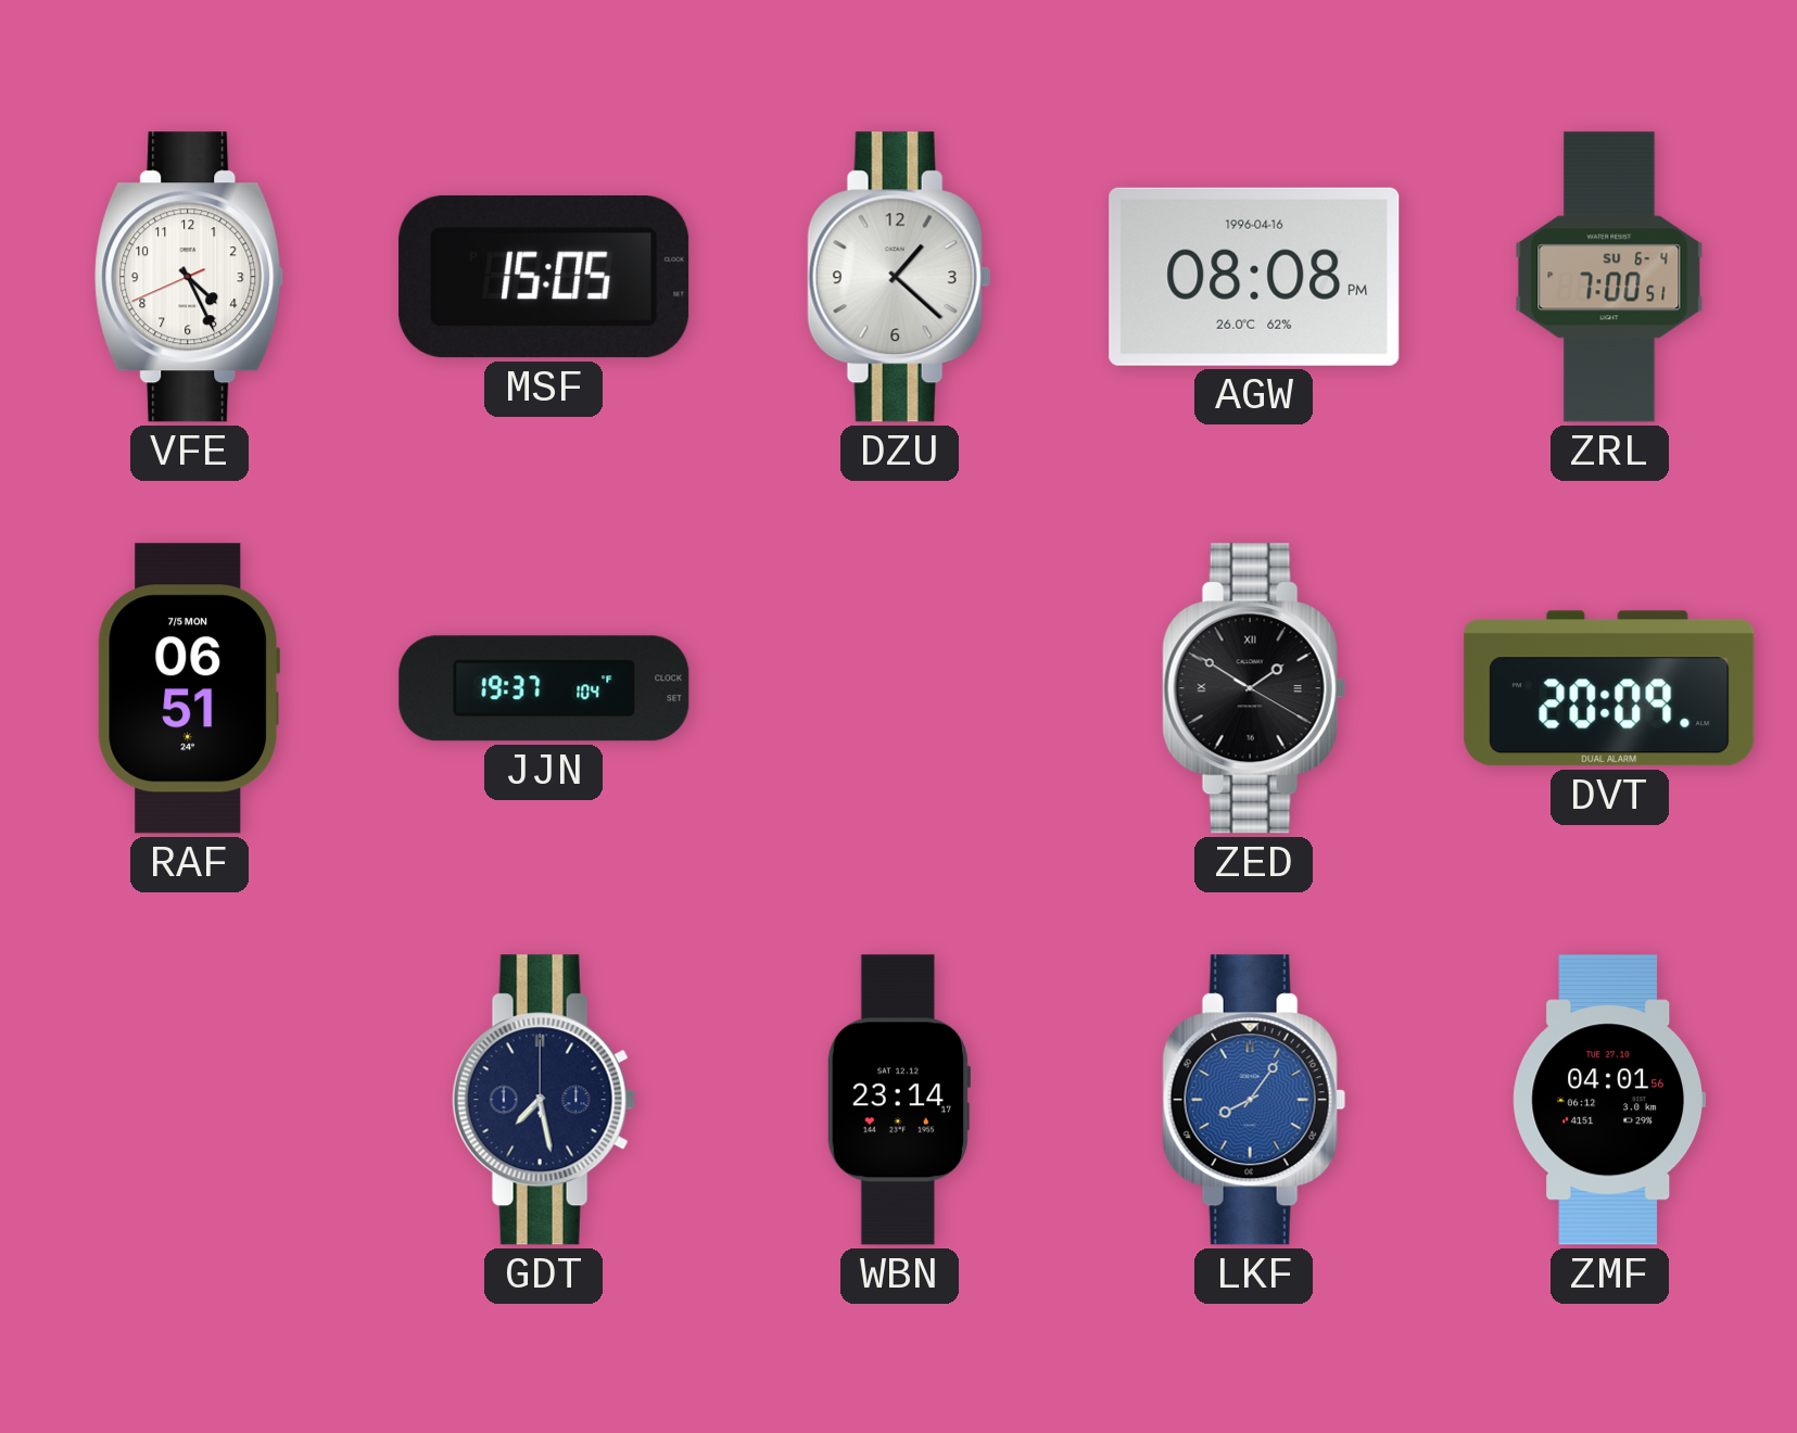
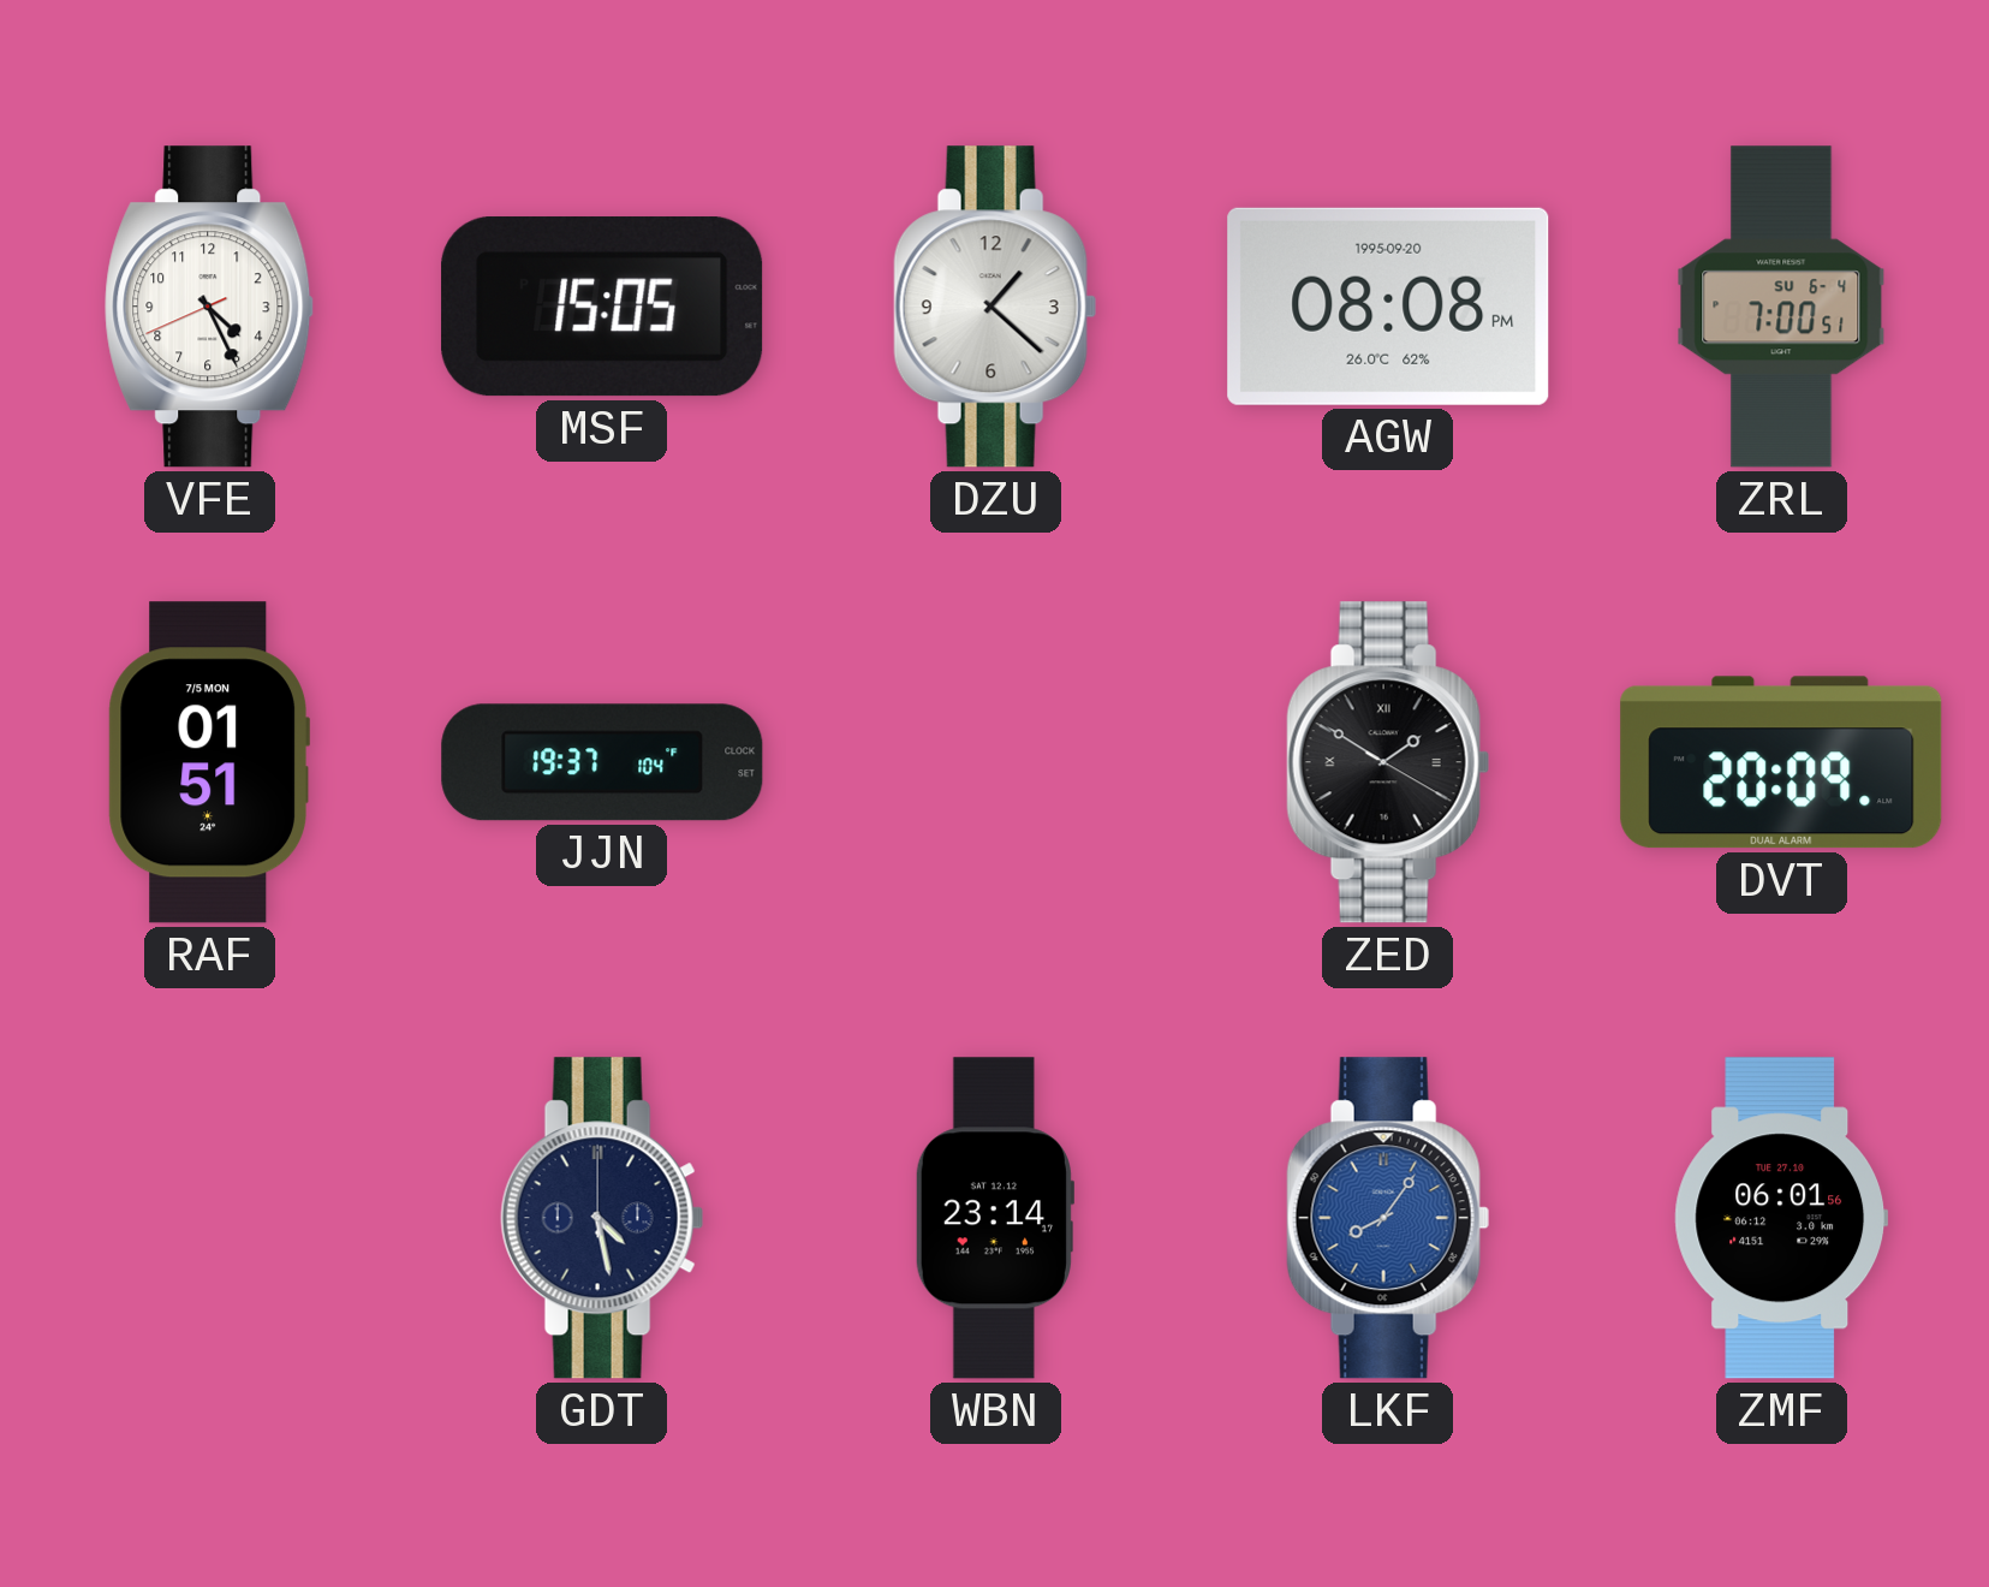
AGW date: 1996-04-16 -> 1995-09-20
RAF: 06:51 -> 01:51
GDT: 7:28 -> 4:28
ZMF: 04:01 -> 06:01
